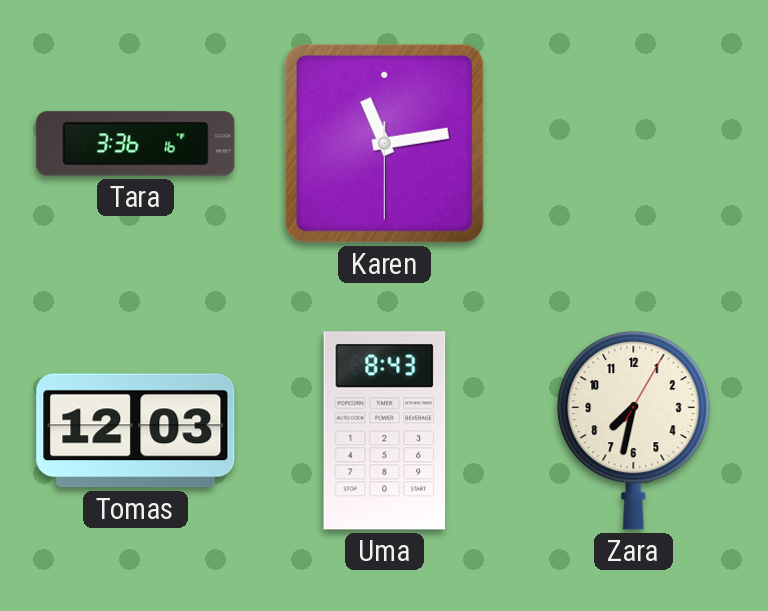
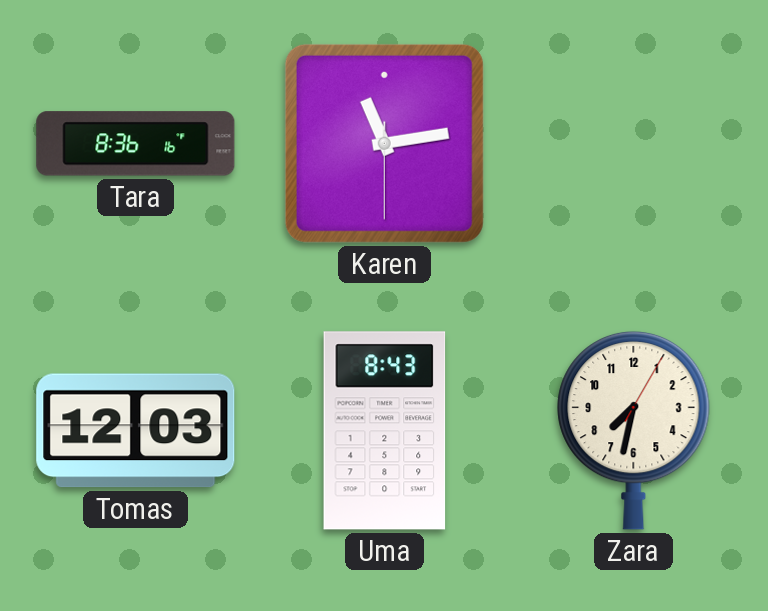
Tara: 3:36 -> 8:36
